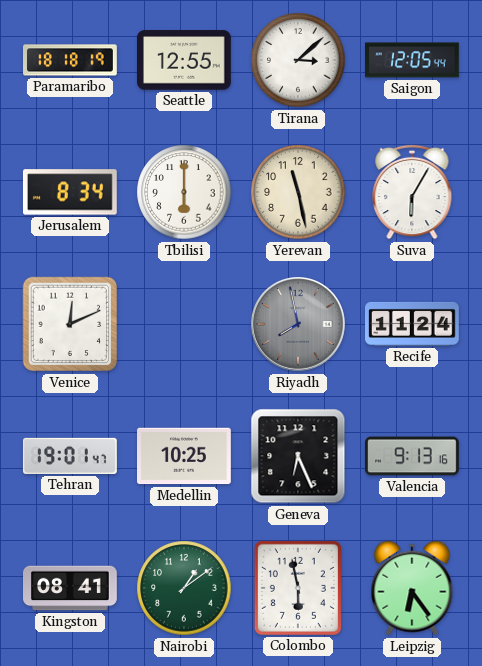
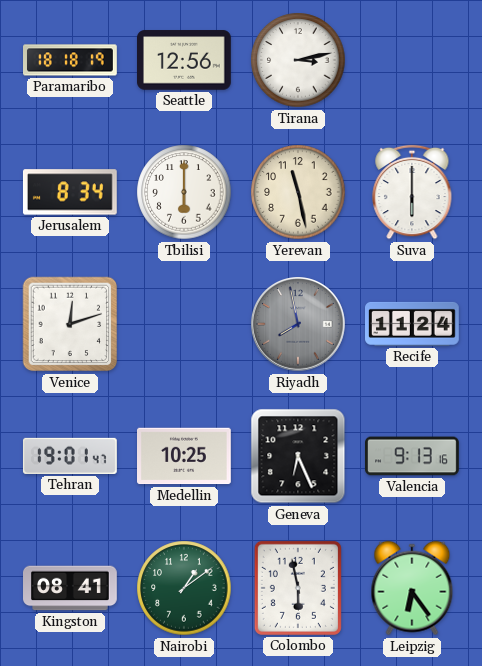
Seattle: 12:55 -> 12:56
Tirana: 3:08 -> 3:13
Saigon: 12:05 -> none
Suva: 6:05 -> 6:00
Venice: 12:11 -> 12:12
